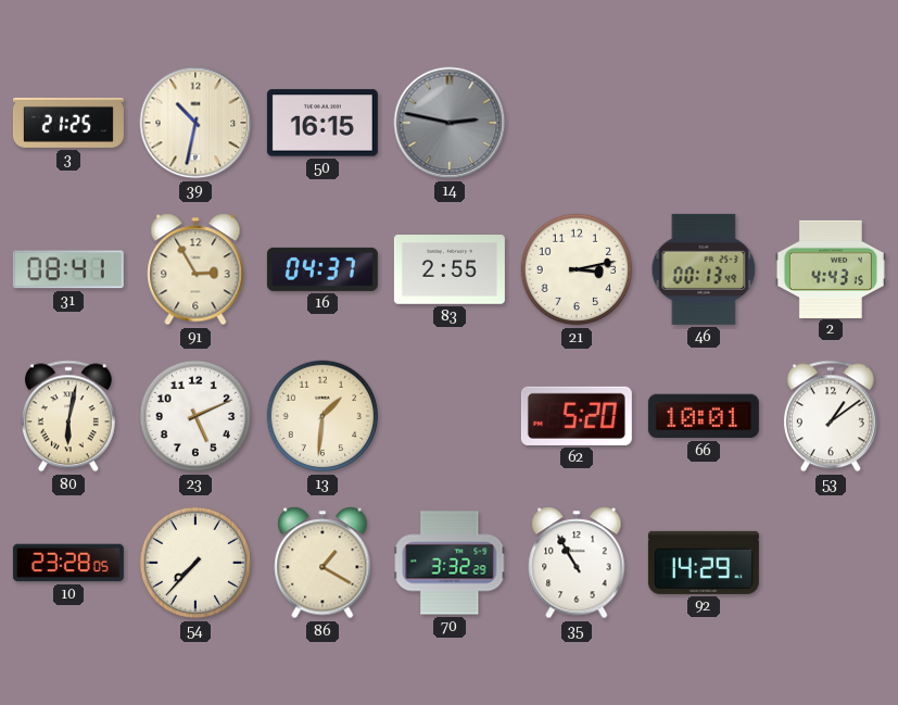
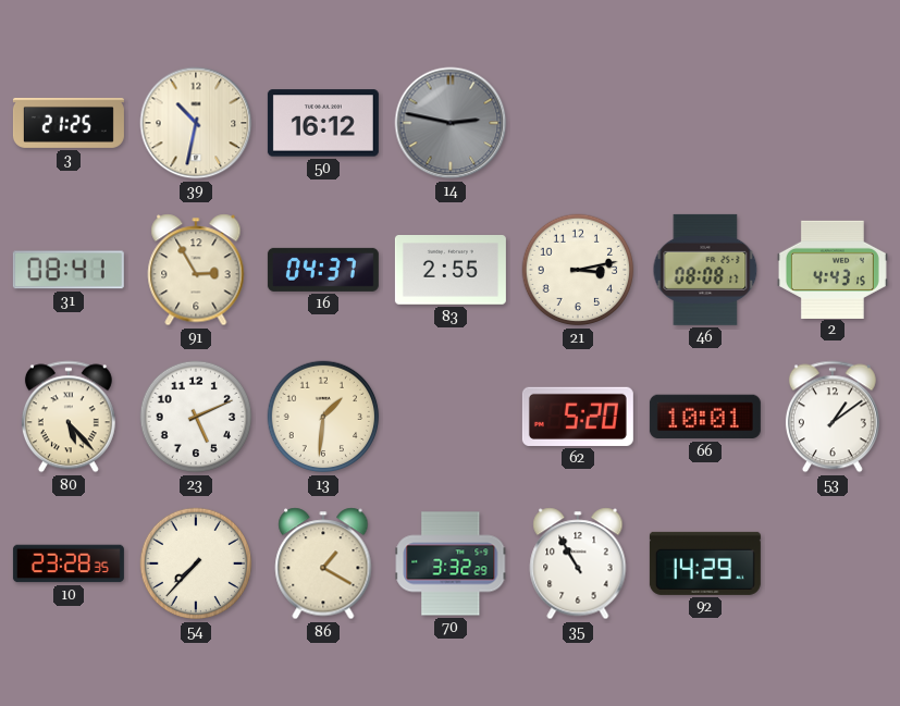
50: 16:15 -> 16:12
46: 00:13 -> 08:08
80: 6:02 -> 5:23
10: 23:28:05 -> 23:28:35
